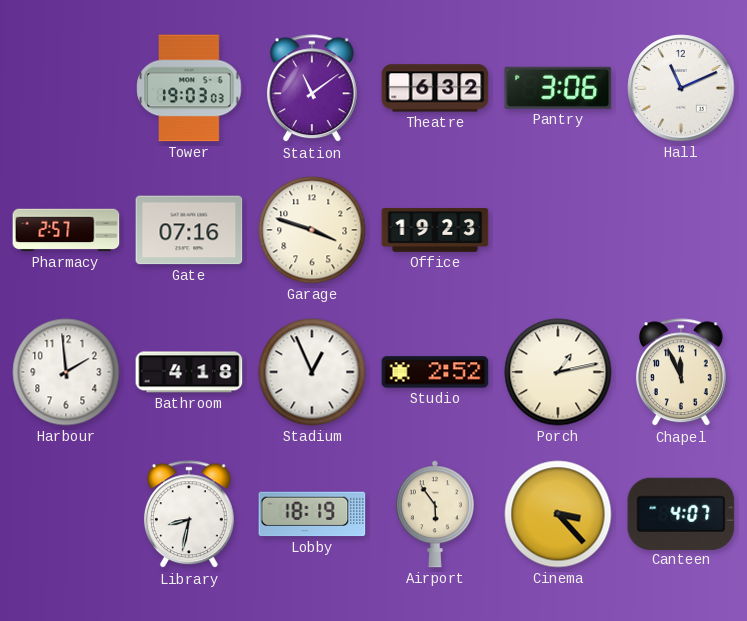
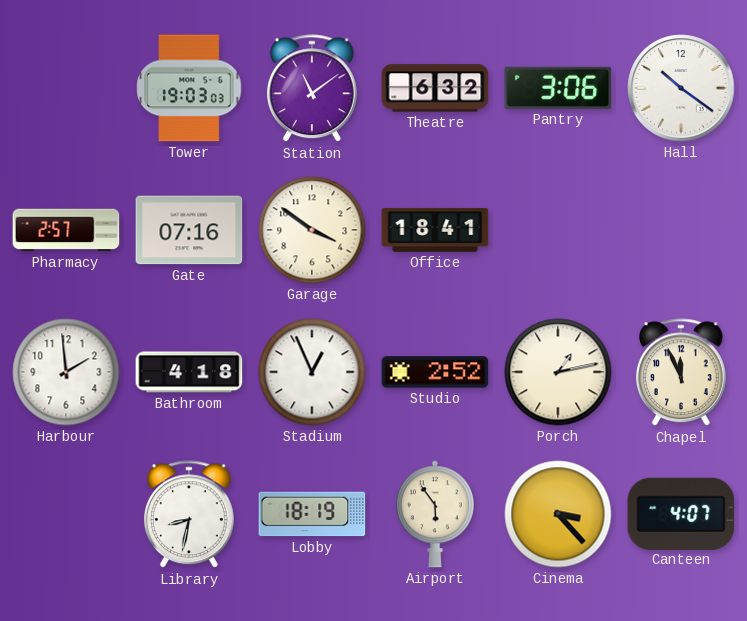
Hall: 11:11 -> 10:21
Garage: 3:48 -> 3:51
Office: 19:23 -> 18:41
